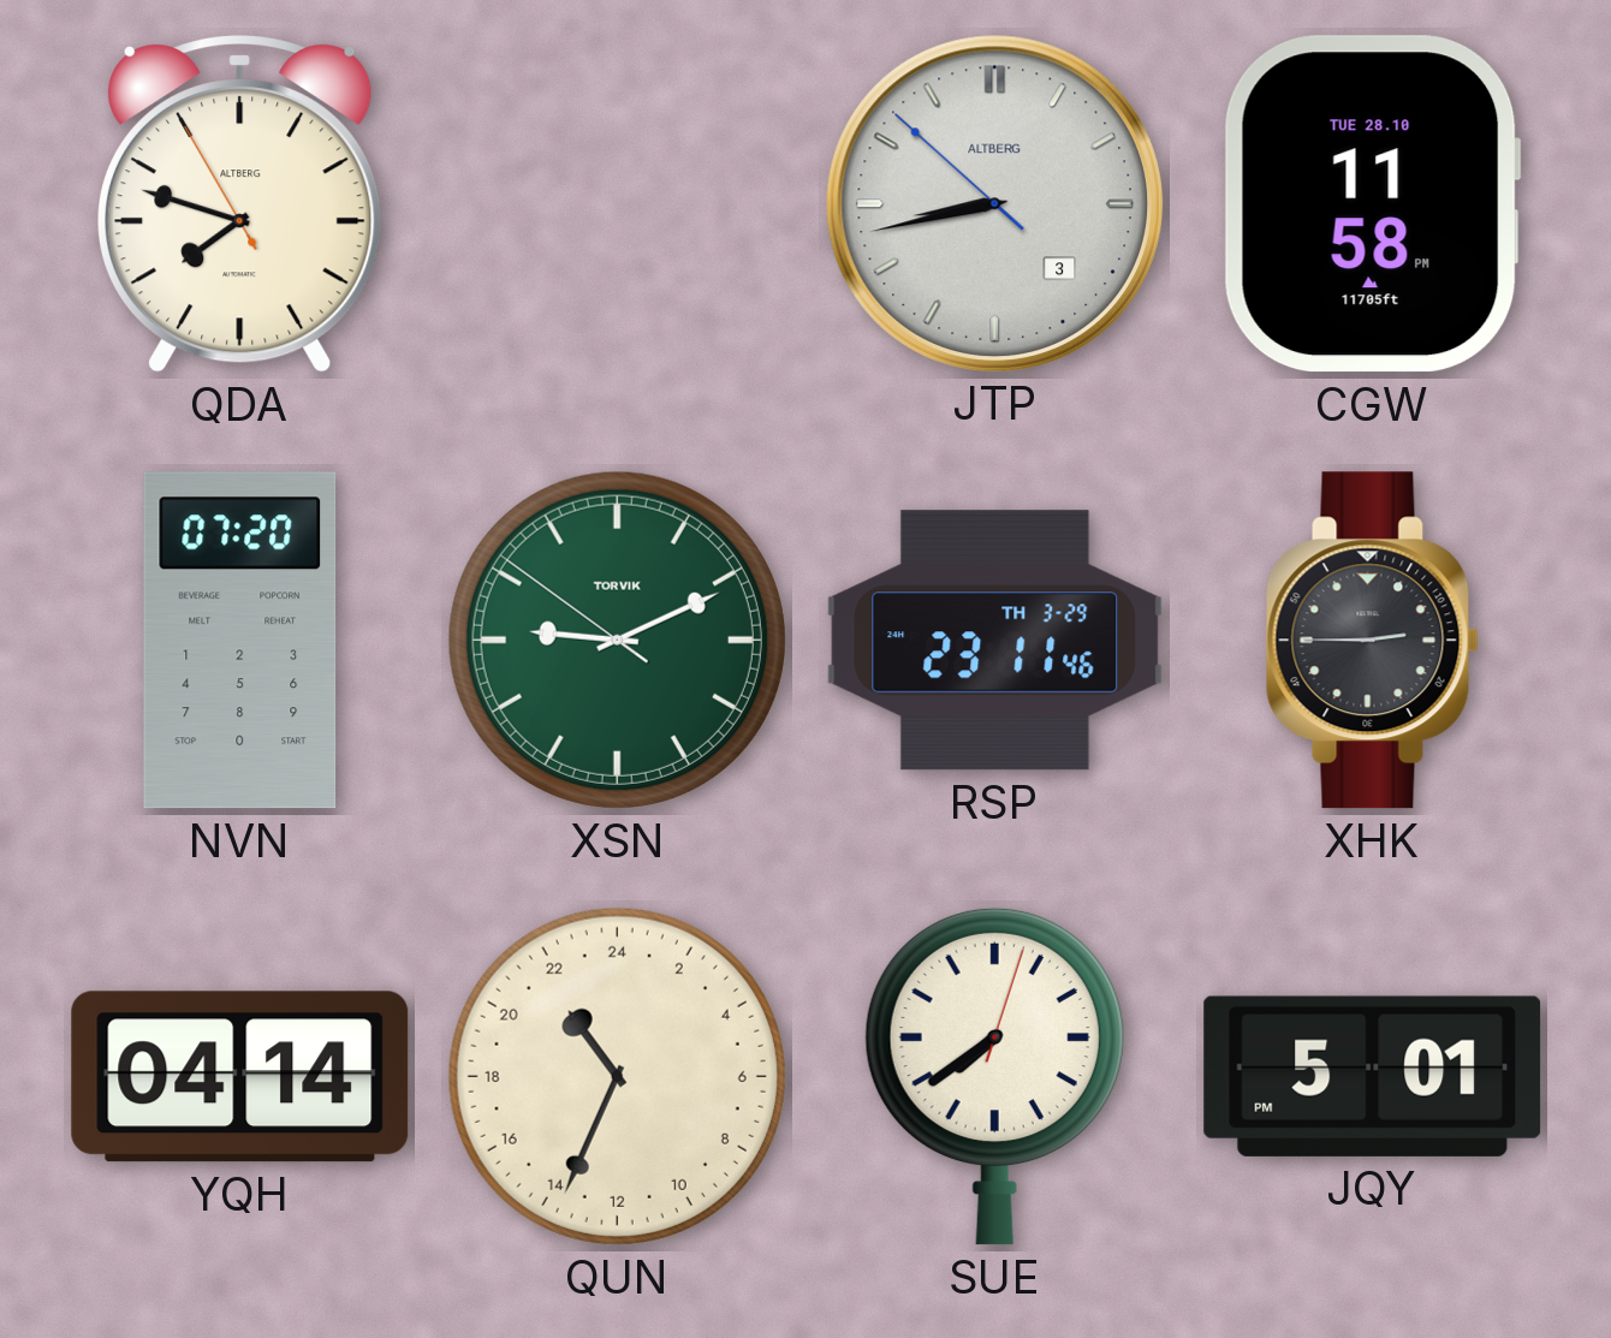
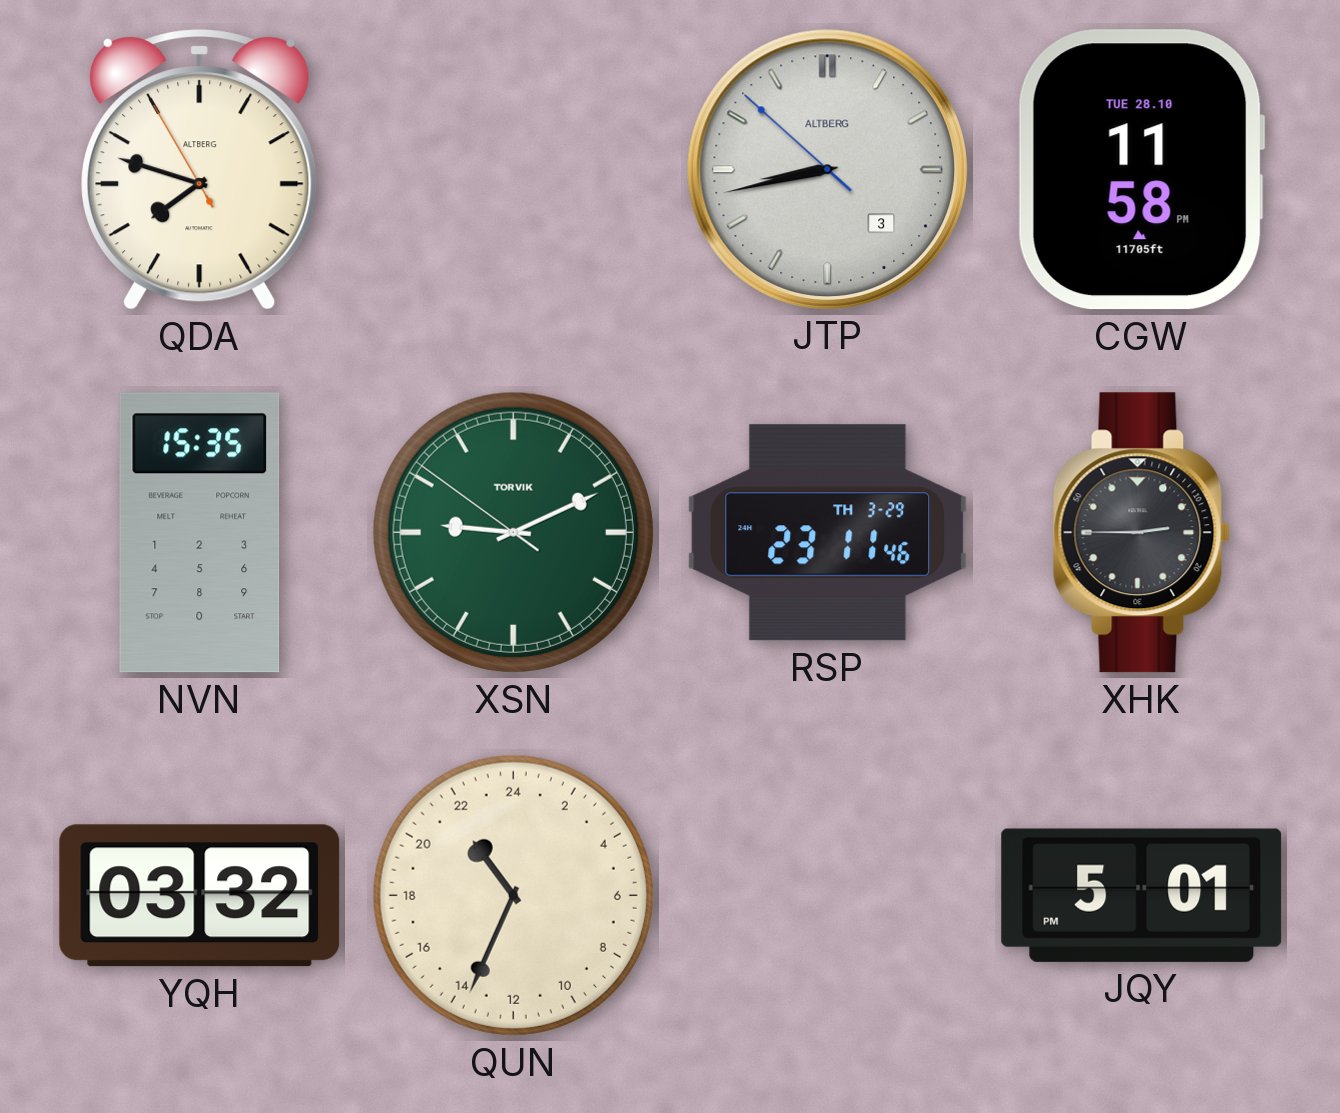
NVN: 07:20 -> 15:35
YQH: 04:14 -> 03:32
SUE: 7:39 -> none
